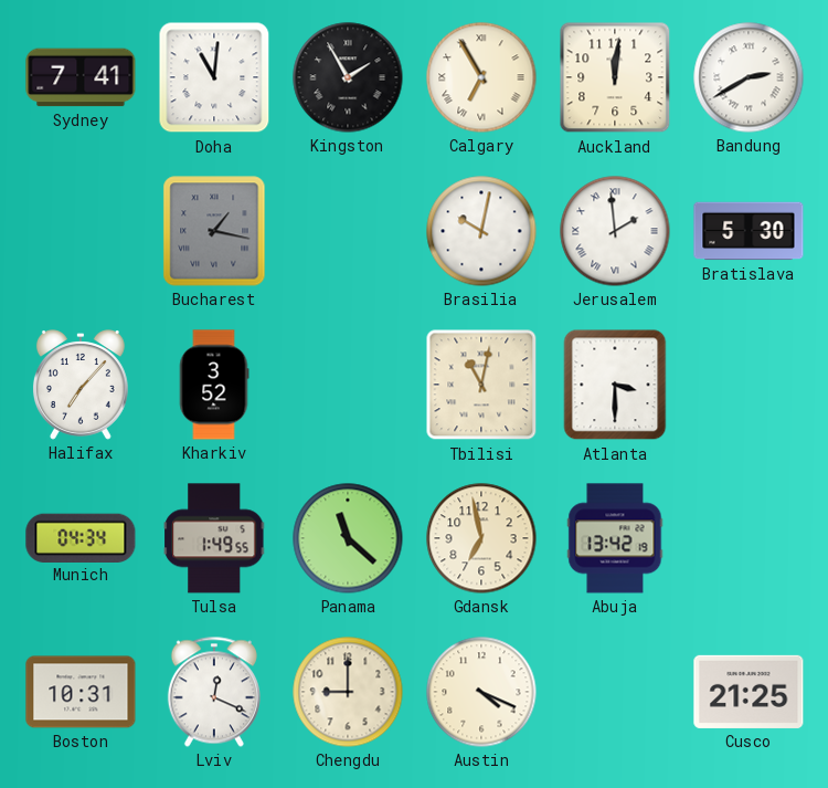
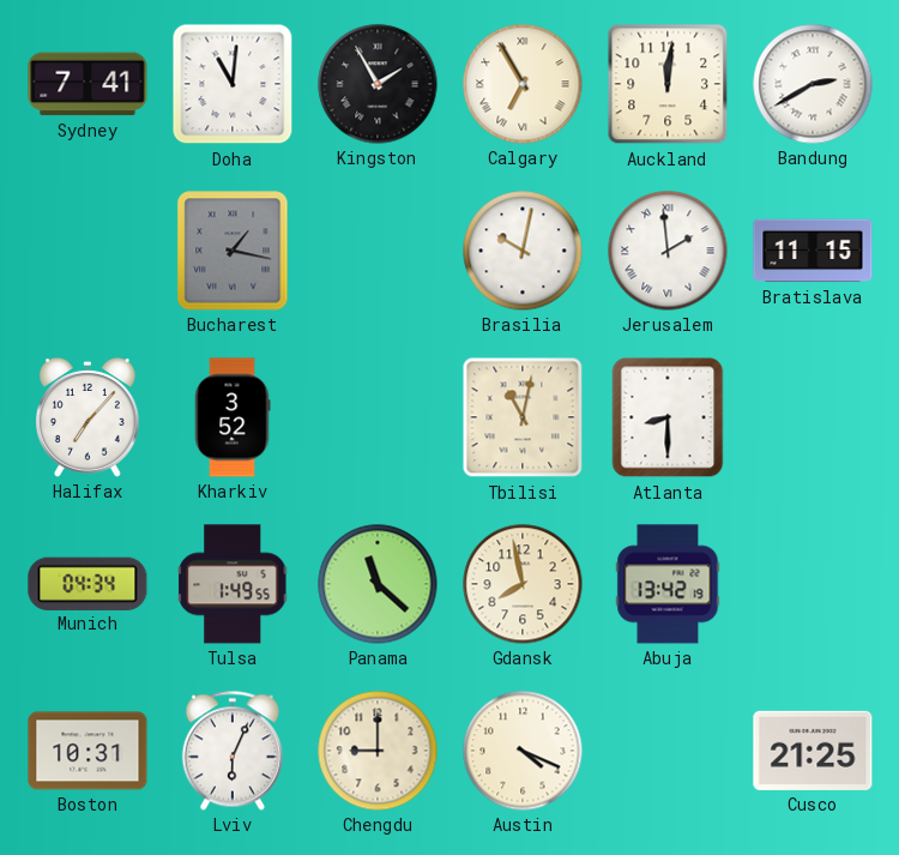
Bratislava: 5:30 -> 11:15
Atlanta: 3:30 -> 8:30
Gdansk: 6:58 -> 7:58
Lviv: 12:19 -> 6:04
